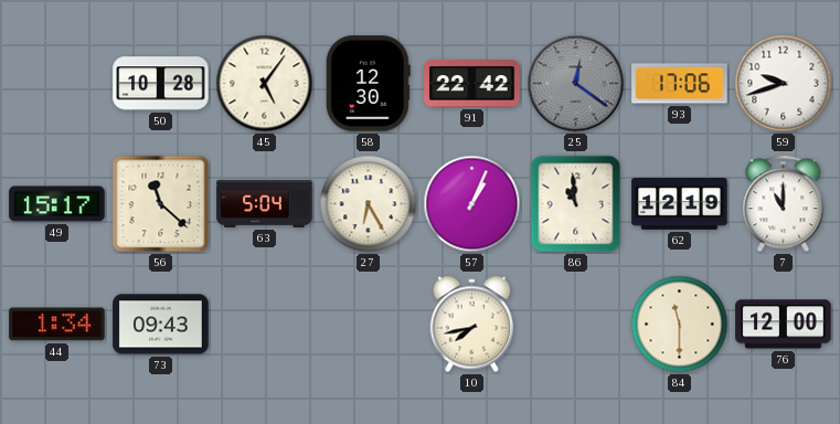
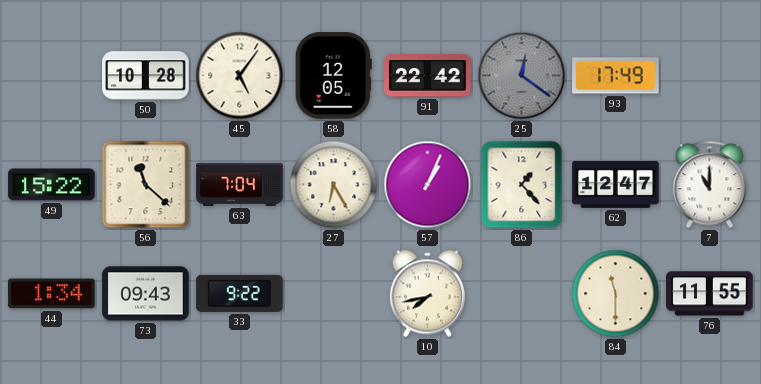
58: 12:30 -> 12:05
93: 17:06 -> 17:49
59: 9:42 -> none
49: 15:17 -> 15:22
63: 5:04 -> 7:04
86: 10:59 -> 1:23
62: 12:19 -> 12:47
33: none -> 9:22
76: 12:00 -> 11:55
